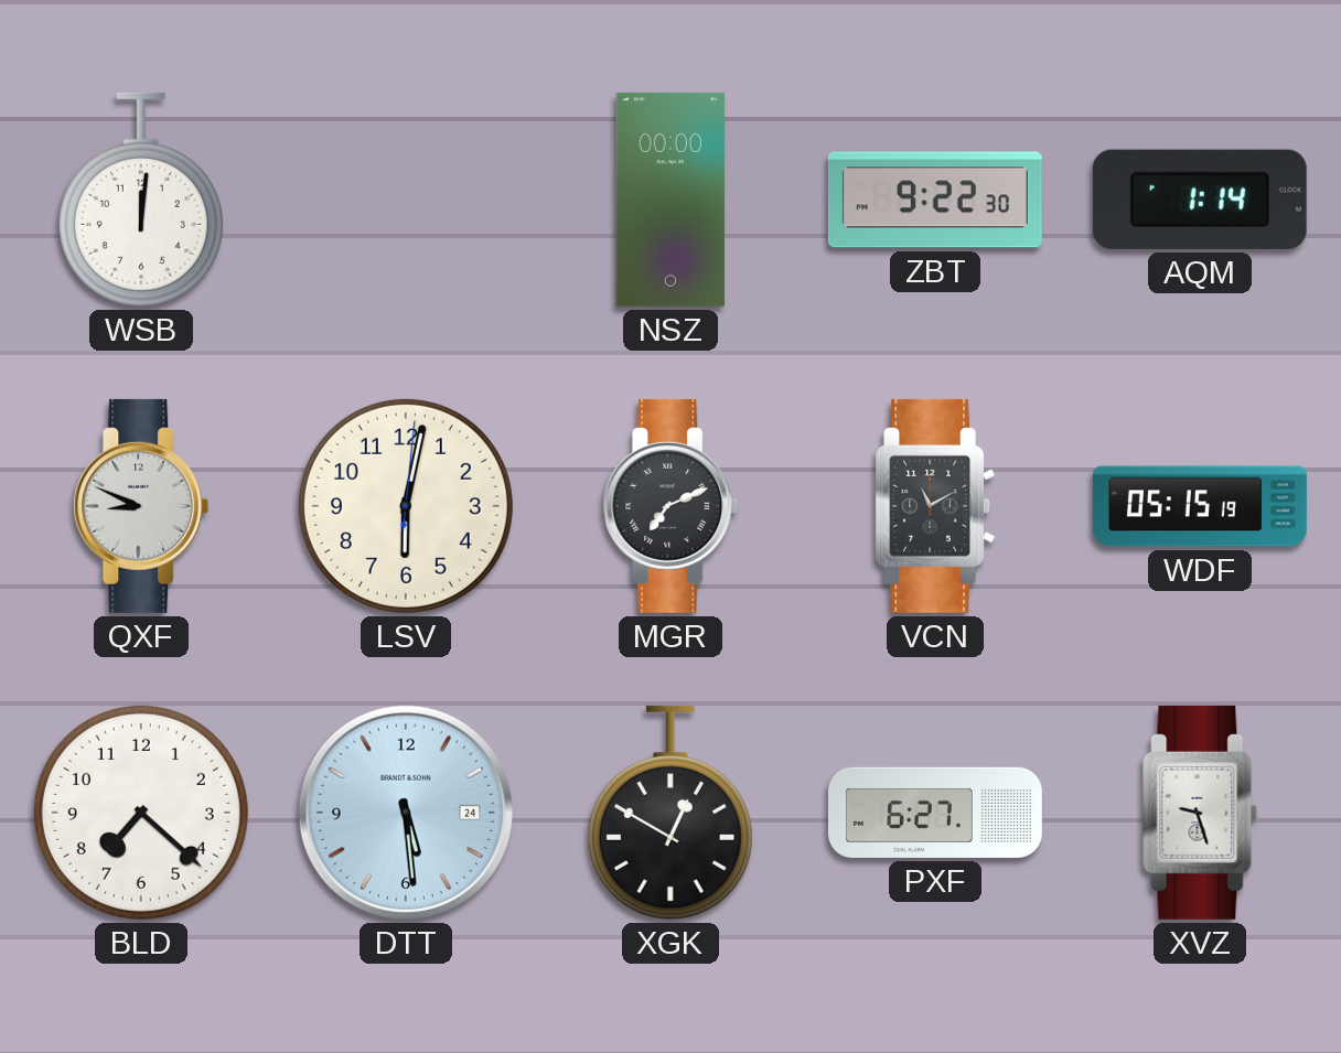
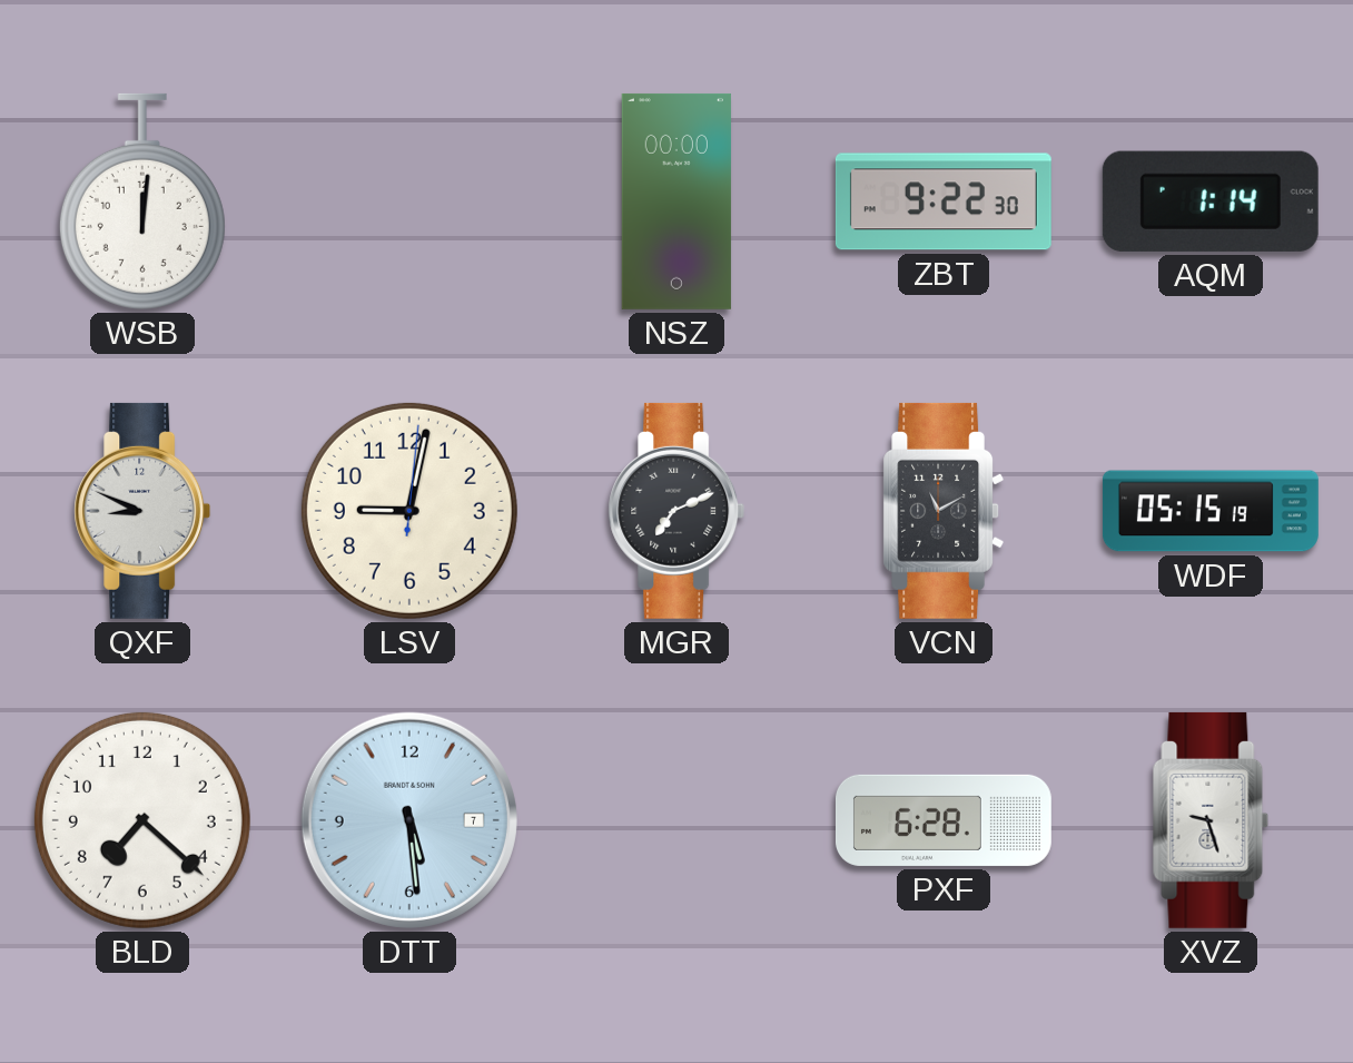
LSV: 6:02 -> 9:02
DTT date: 24 -> 7
XGK: 12:50 -> none
PXF: 6:27 -> 6:28
